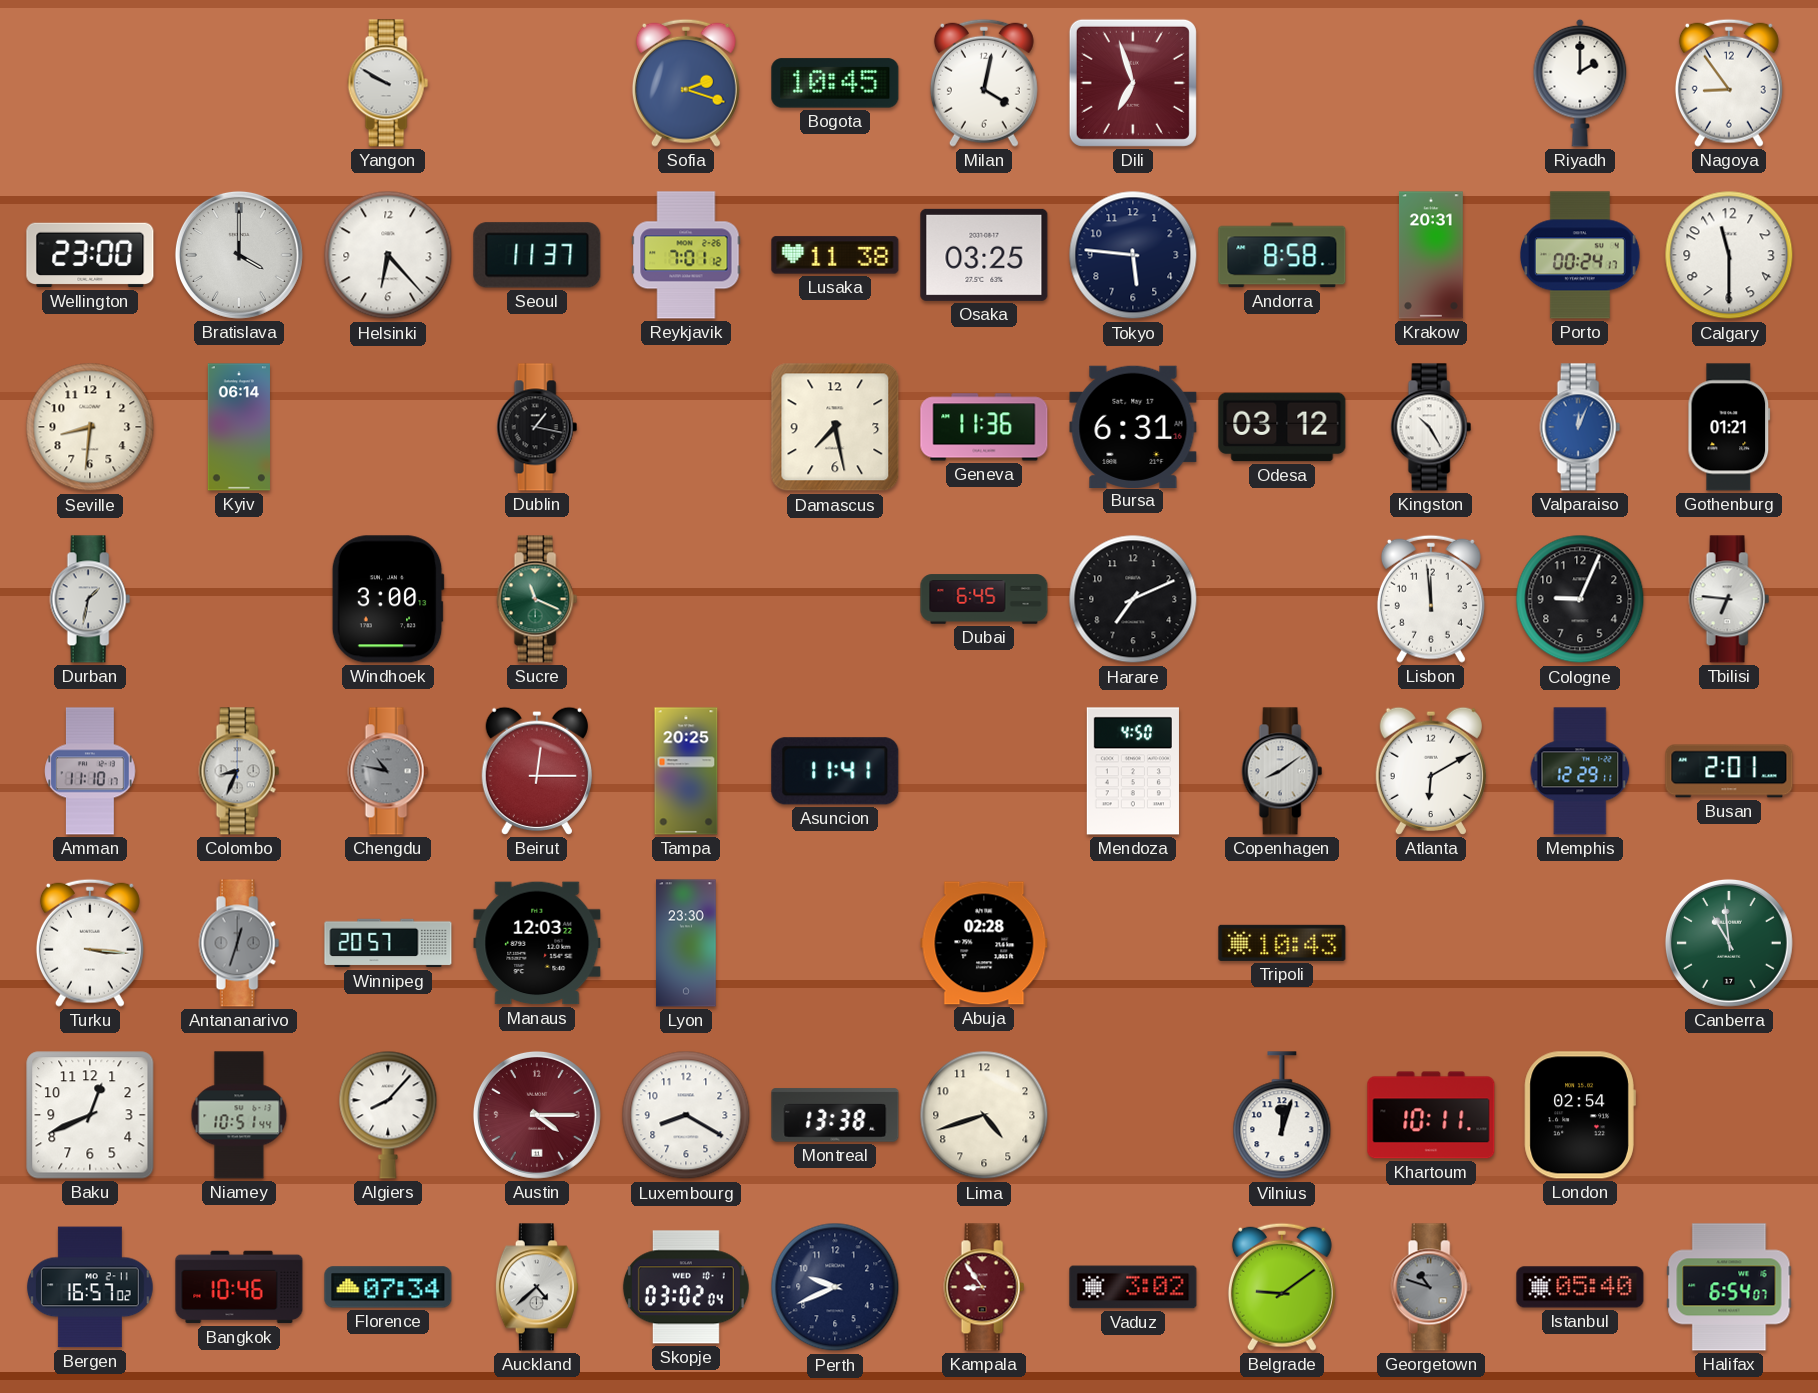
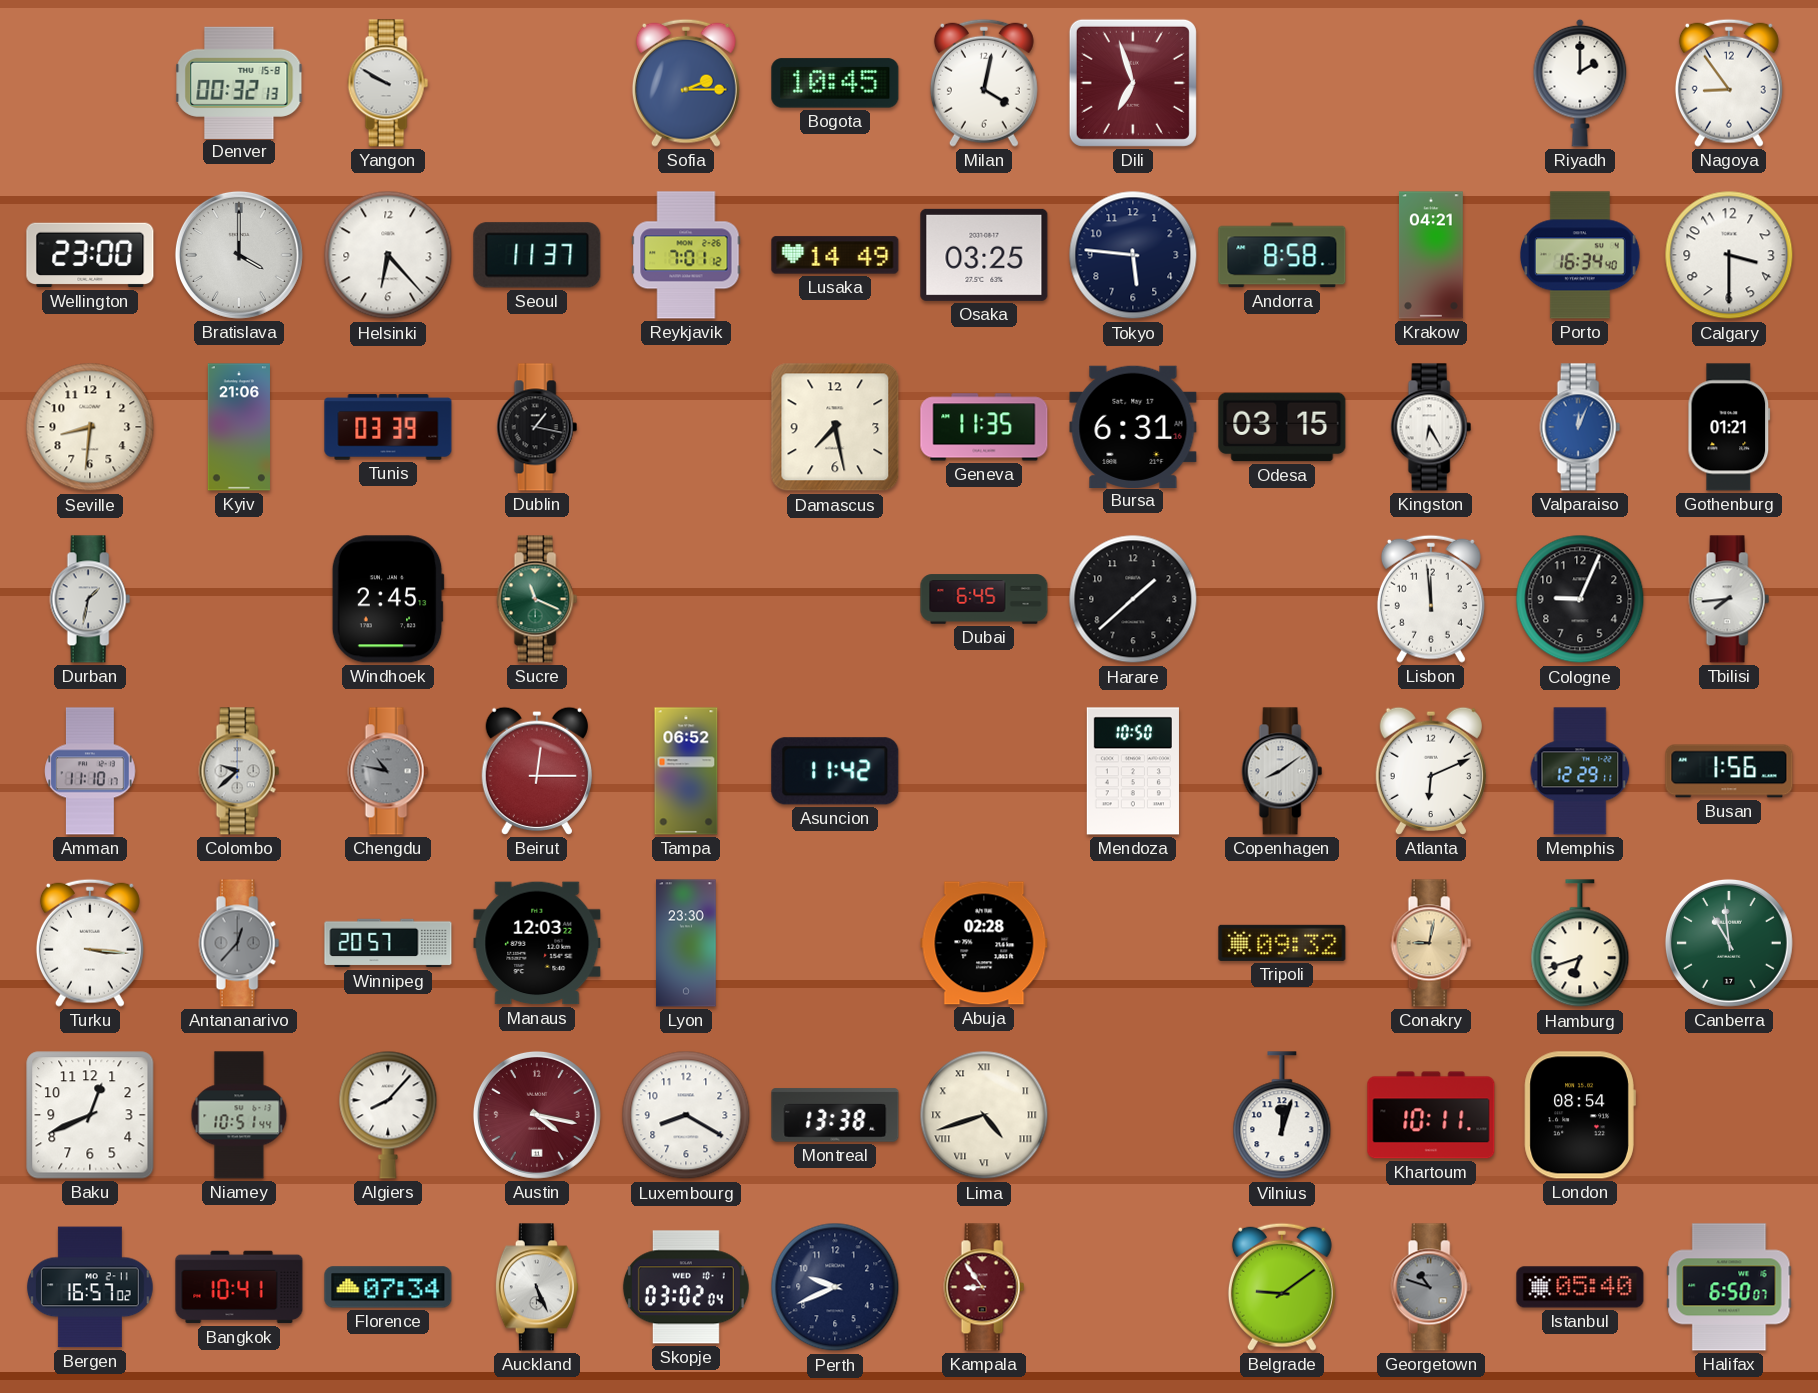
Denver: none -> 00:32
Sofia: 2:18 -> 2:15
Lusaka: 11:38 -> 14:49
Krakow: 20:31 -> 04:21
Porto: 00:24 -> 16:34
Calgary: 11:30 -> 3:30
Kyiv: 06:14 -> 21:06
Tunis: none -> 03:39
Geneva: 11:36 -> 11:35
Odesa: 03:12 -> 03:15
Kingston: 10:25 -> 6:25
Windhoek: 3:00 -> 2:45
Harare: 7:11 -> 1:38
Tbilisi: 6:46 -> 7:44
Colombo: 8:34 -> 9:38
Tampa: 20:25 -> 06:52
Asuncion: 11:41 -> 11:42
Mendoza: 4:50 -> 10:50
Atlanta: 6:10 -> 6:11
Busan: 2:01 -> 1:56
Antananarivo: 12:33 -> 12:37
Tripoli: 10:43 -> 09:32
Conakry: none -> 9:02
Hamburg: none -> 6:42
Austin: 4:15 -> 4:17
Lima numerals: Arabic -> Roman
London: 02:54 -> 08:54
Bangkok: 10:46 -> 10:41
Auckland: 4:38 -> 5:26
Vaduz: 3:02 -> none
Halifax: 6:54 -> 6:50
